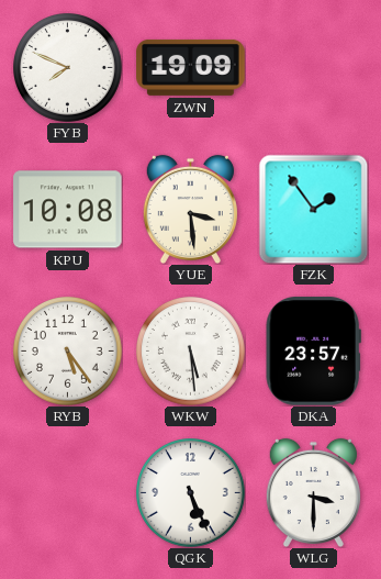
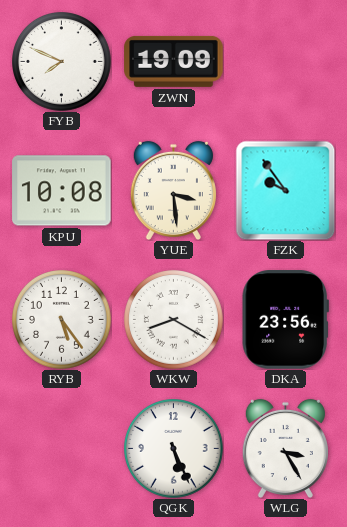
FZK: 1:54 -> 9:54
WKW: 5:29 -> 8:20
DKA: 23:57 -> 23:56
WLG: 3:30 -> 3:25
